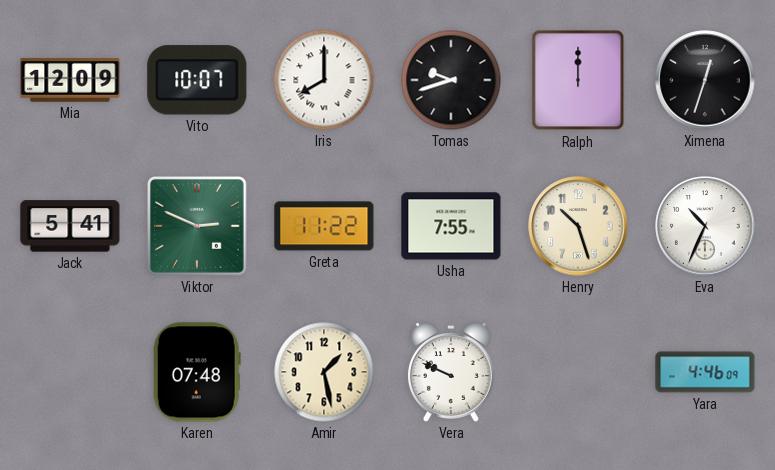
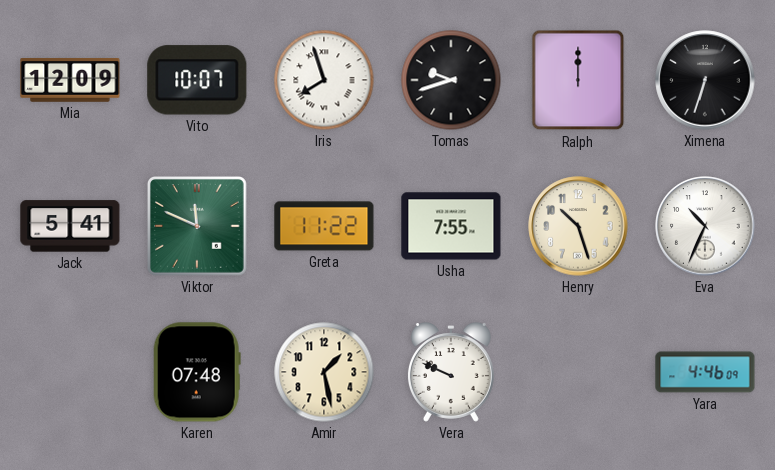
Iris: 8:00 -> 7:57
Ximena: 12:33 -> 6:33
Viktor: 2:49 -> 11:49
